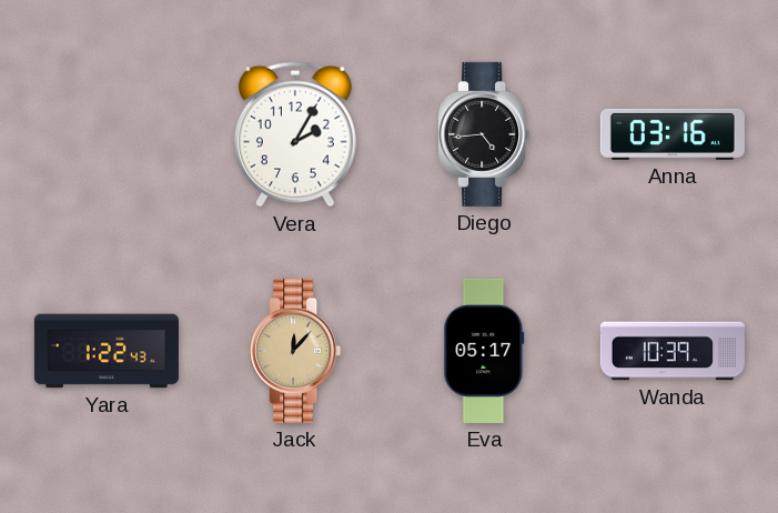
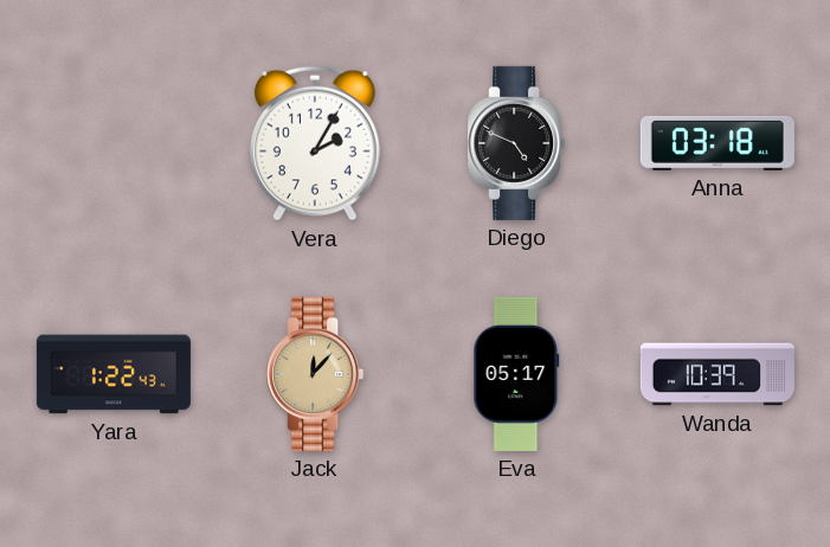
Diego: 4:44 -> 4:49
Anna: 03:16 -> 03:18
